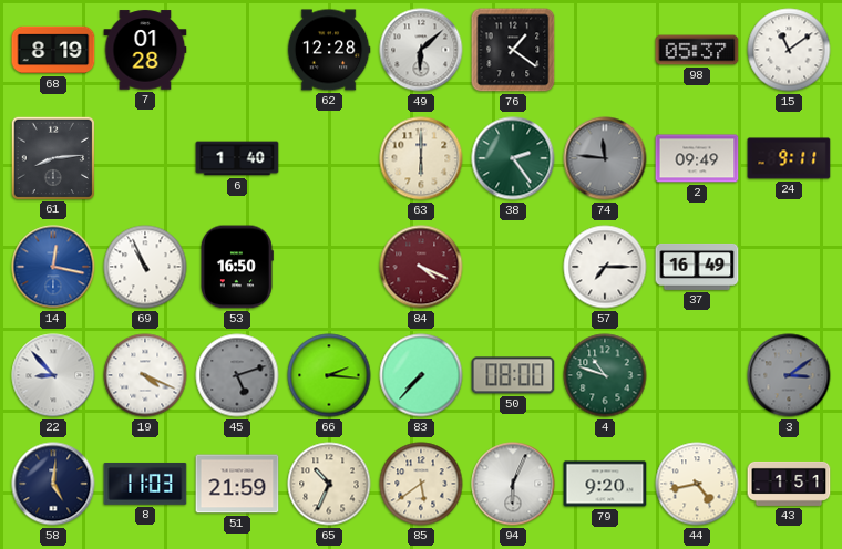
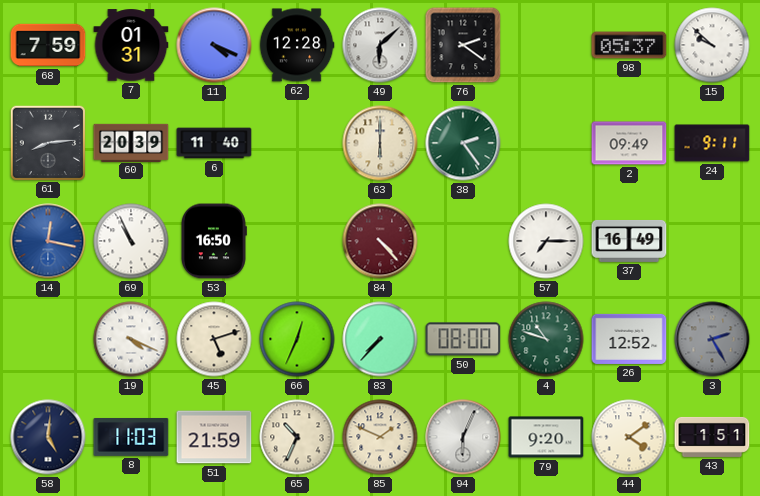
68: 8:19 -> 7:59
7: 01:28 -> 01:31
11: none -> 4:19
76: 1:21 -> 2:21
15: 11:09 -> 9:52
60: none -> 20:39
6: 1:40 -> 11:40
74: 11:46 -> none
84: 4:19 -> 4:23
22: 8:53 -> none
45 dial: grey -> cream
66: 2:16 -> 12:34
26: none -> 12:52
3: 3:09 -> 2:25
85: 5:39 -> 1:49
44: 4:43 -> 4:09
